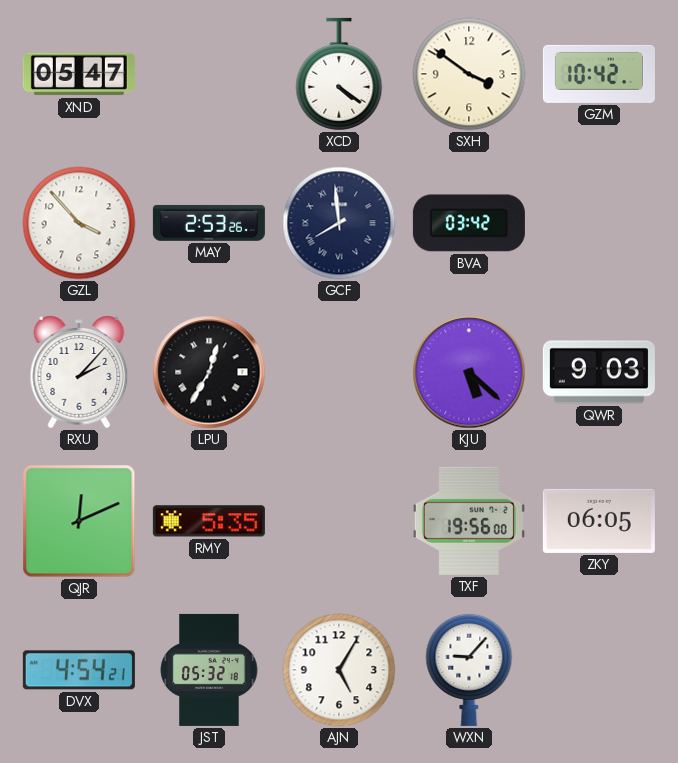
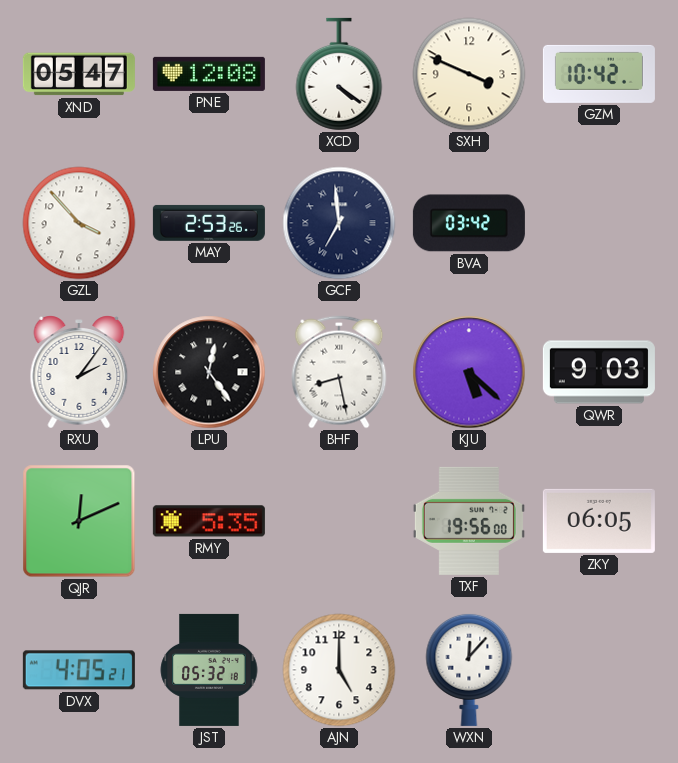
PNE: none -> 12:08
SXH: 3:51 -> 3:49
GCF: 7:59 -> 6:59
RXU: 2:07 -> 2:06
LPU: 12:35 -> 12:24
BHF: none -> 8:28
DVX: 4:54 -> 4:05
AJN: 5:05 -> 5:00
WXN: 9:07 -> 12:07
